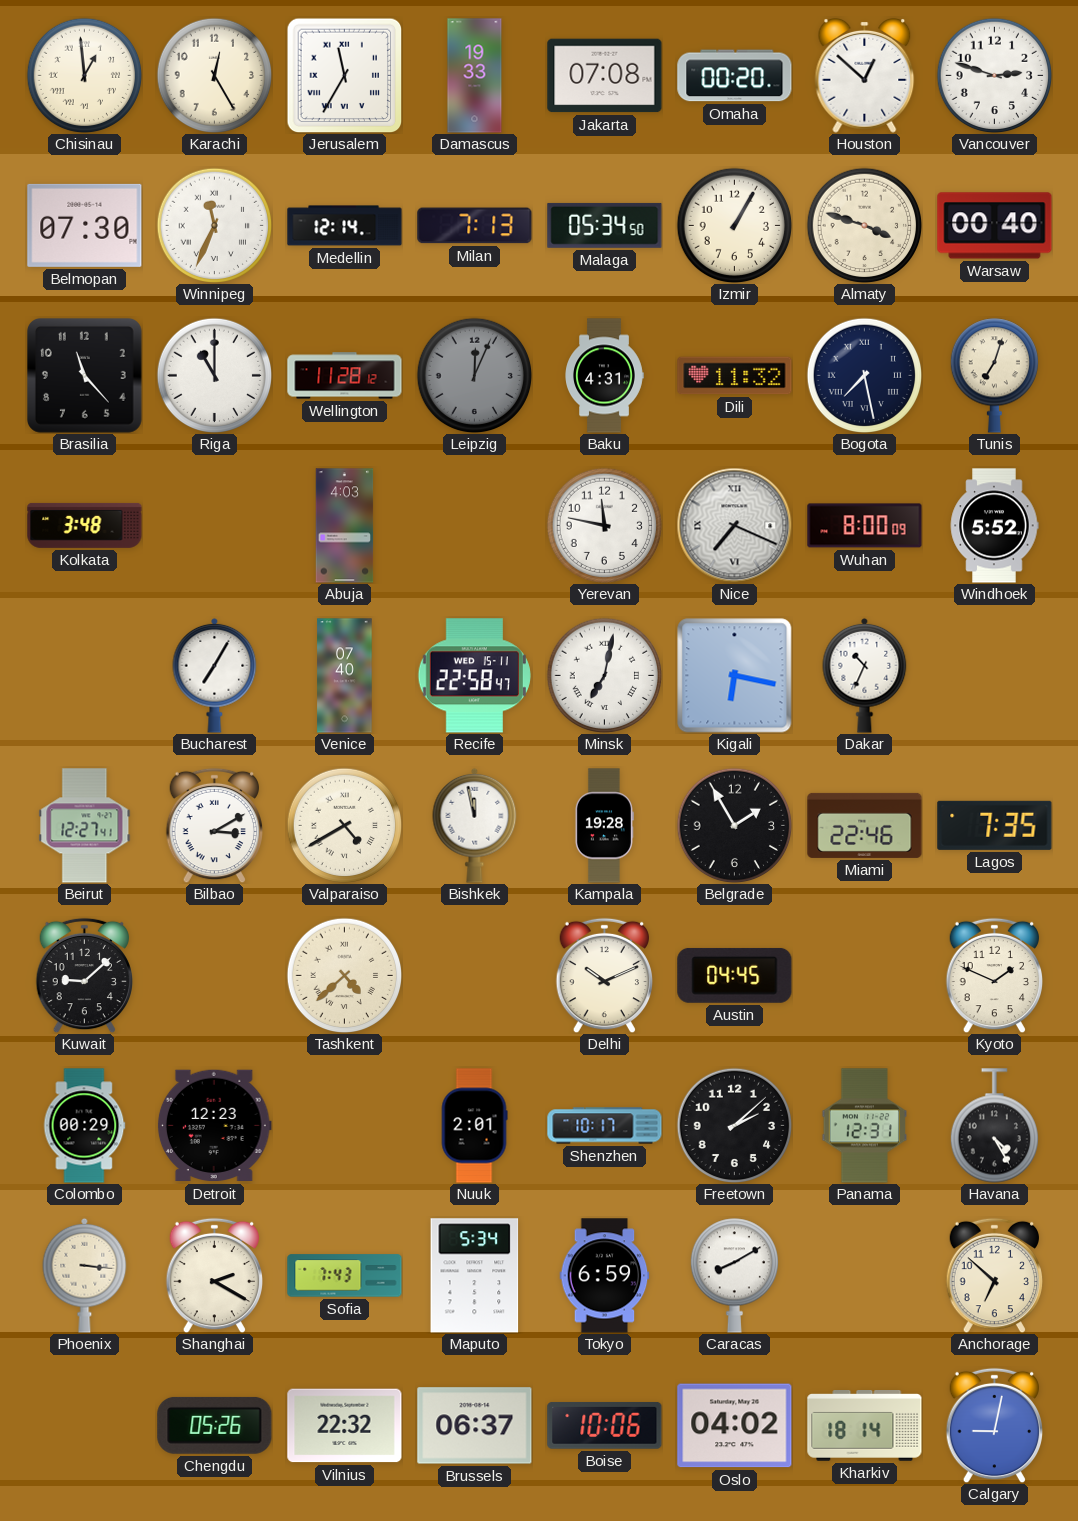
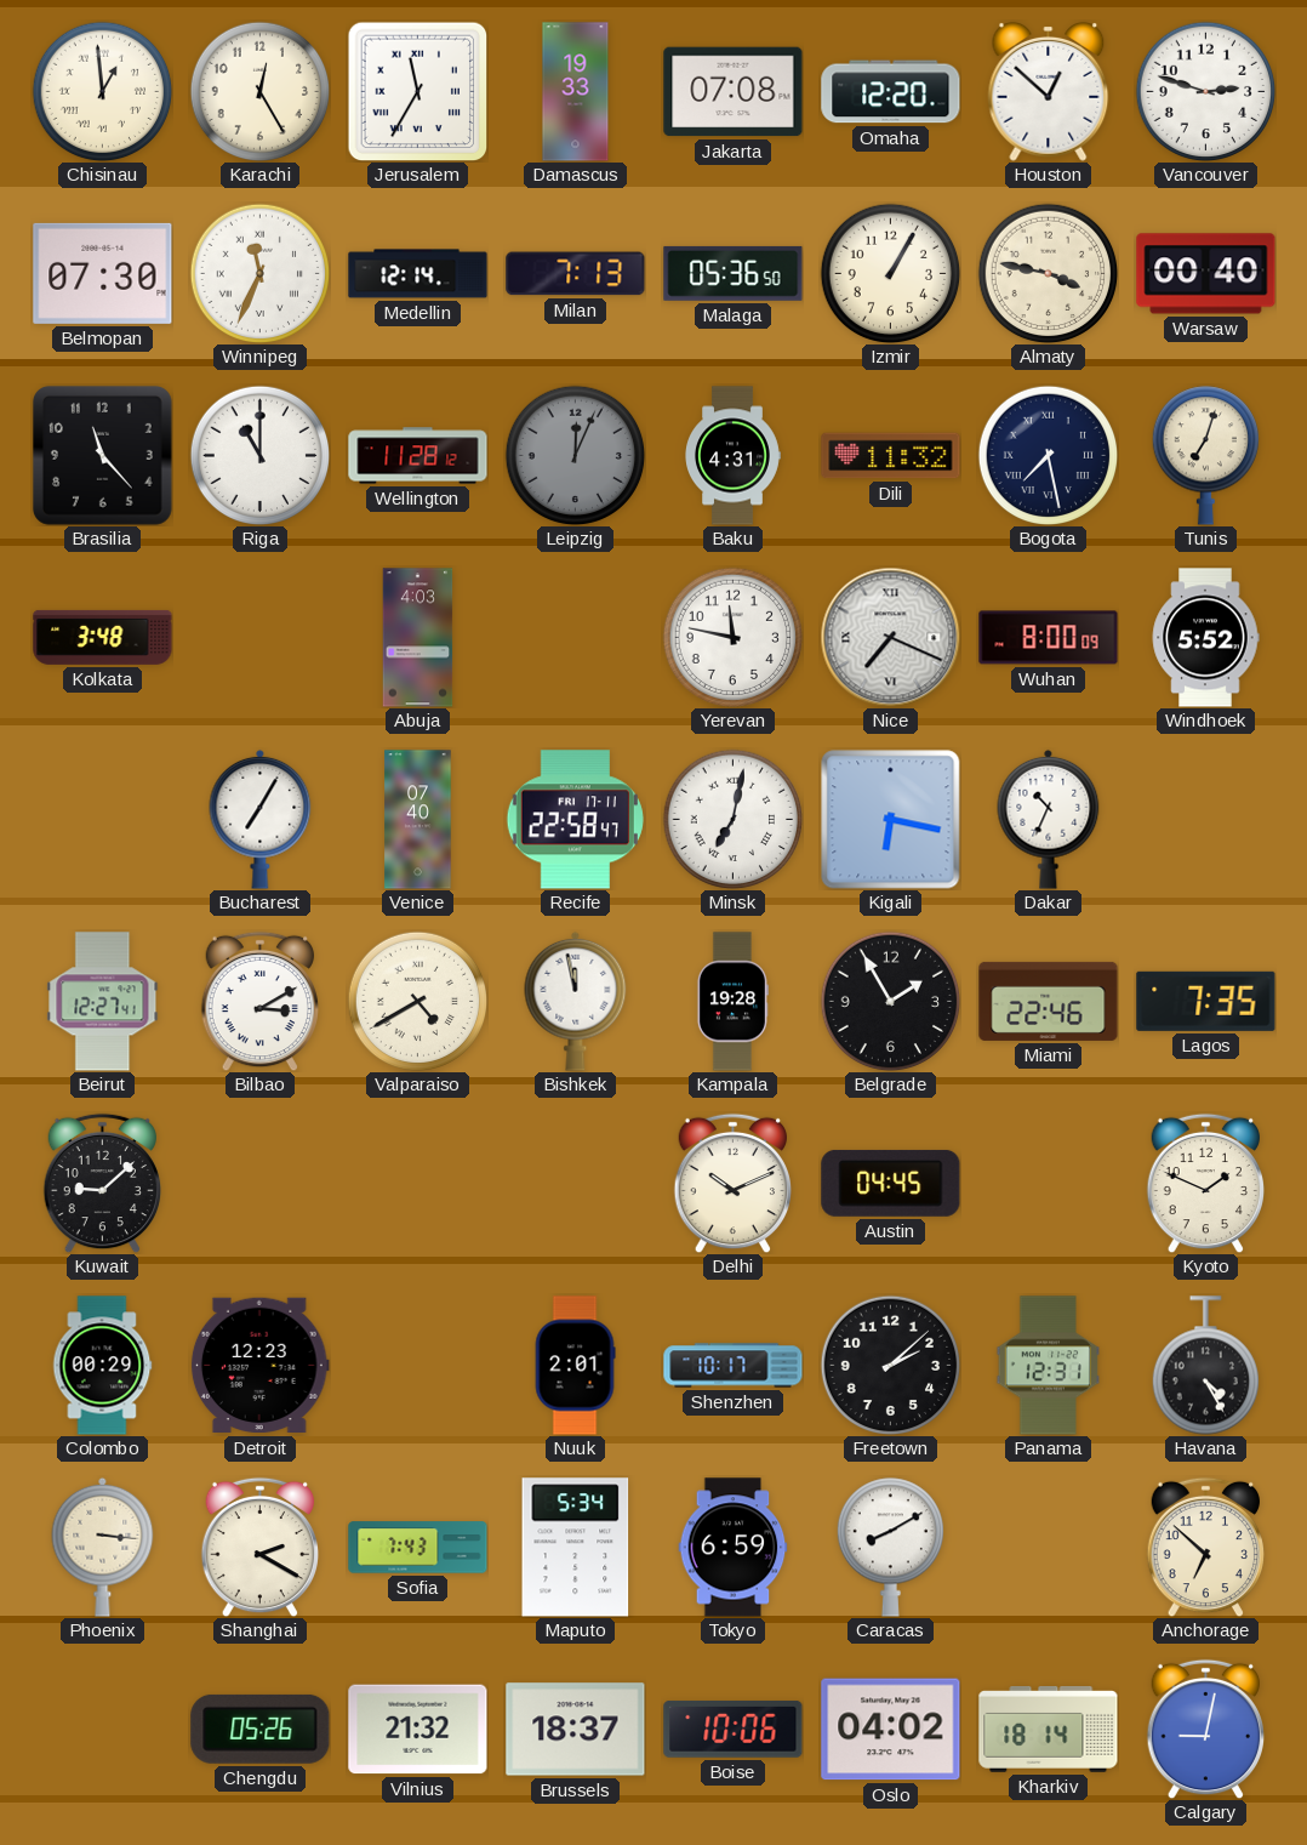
Omaha: 00:20 -> 12:20
Malaga: 05:34 -> 05:36
Almaty: 3:48 -> 3:47
Recife date: WED 15-11 -> FRI 17-11
Tashkent: 4:38 -> none
Vilnius: 22:32 -> 21:32
Brussels: 06:37 -> 18:37
